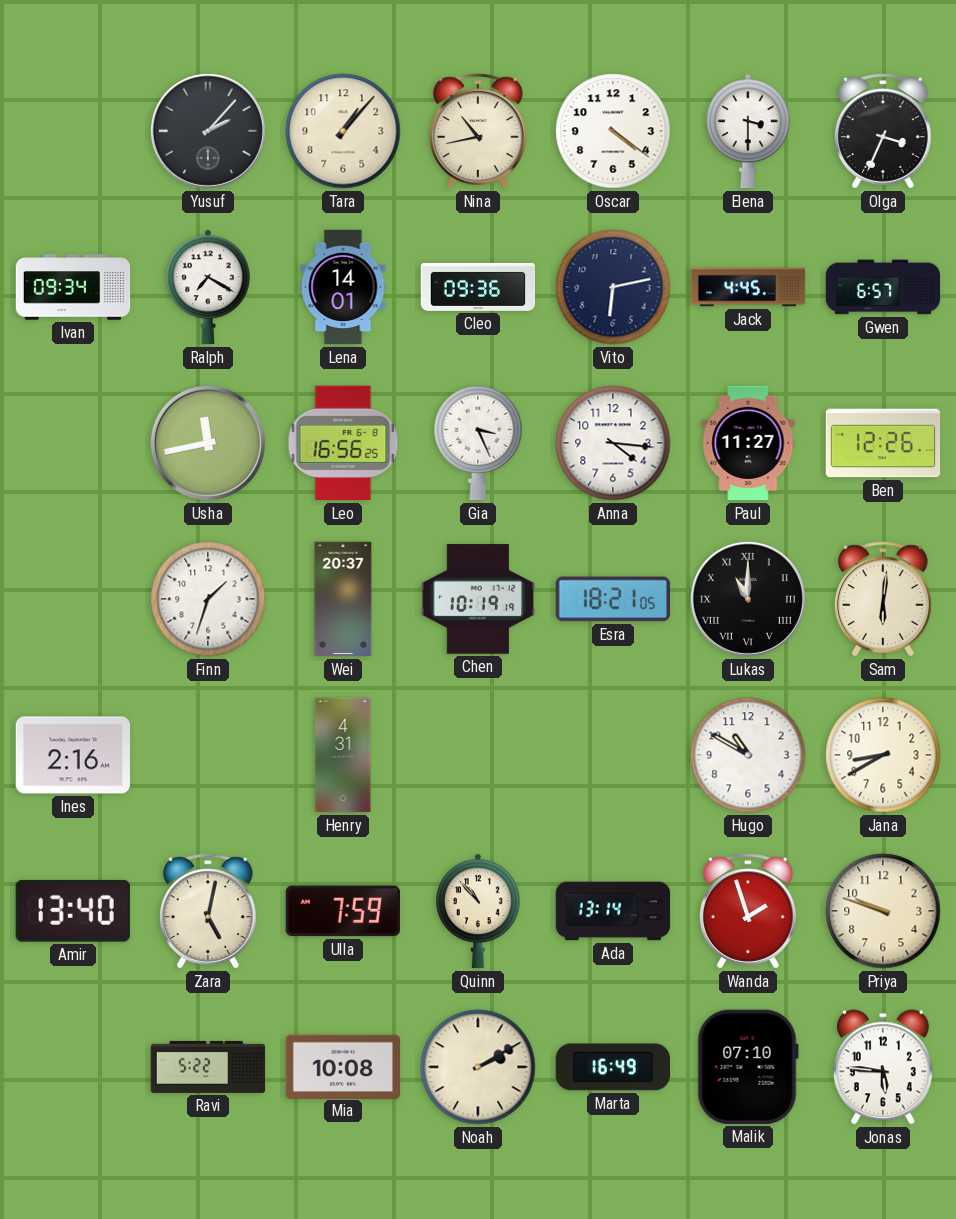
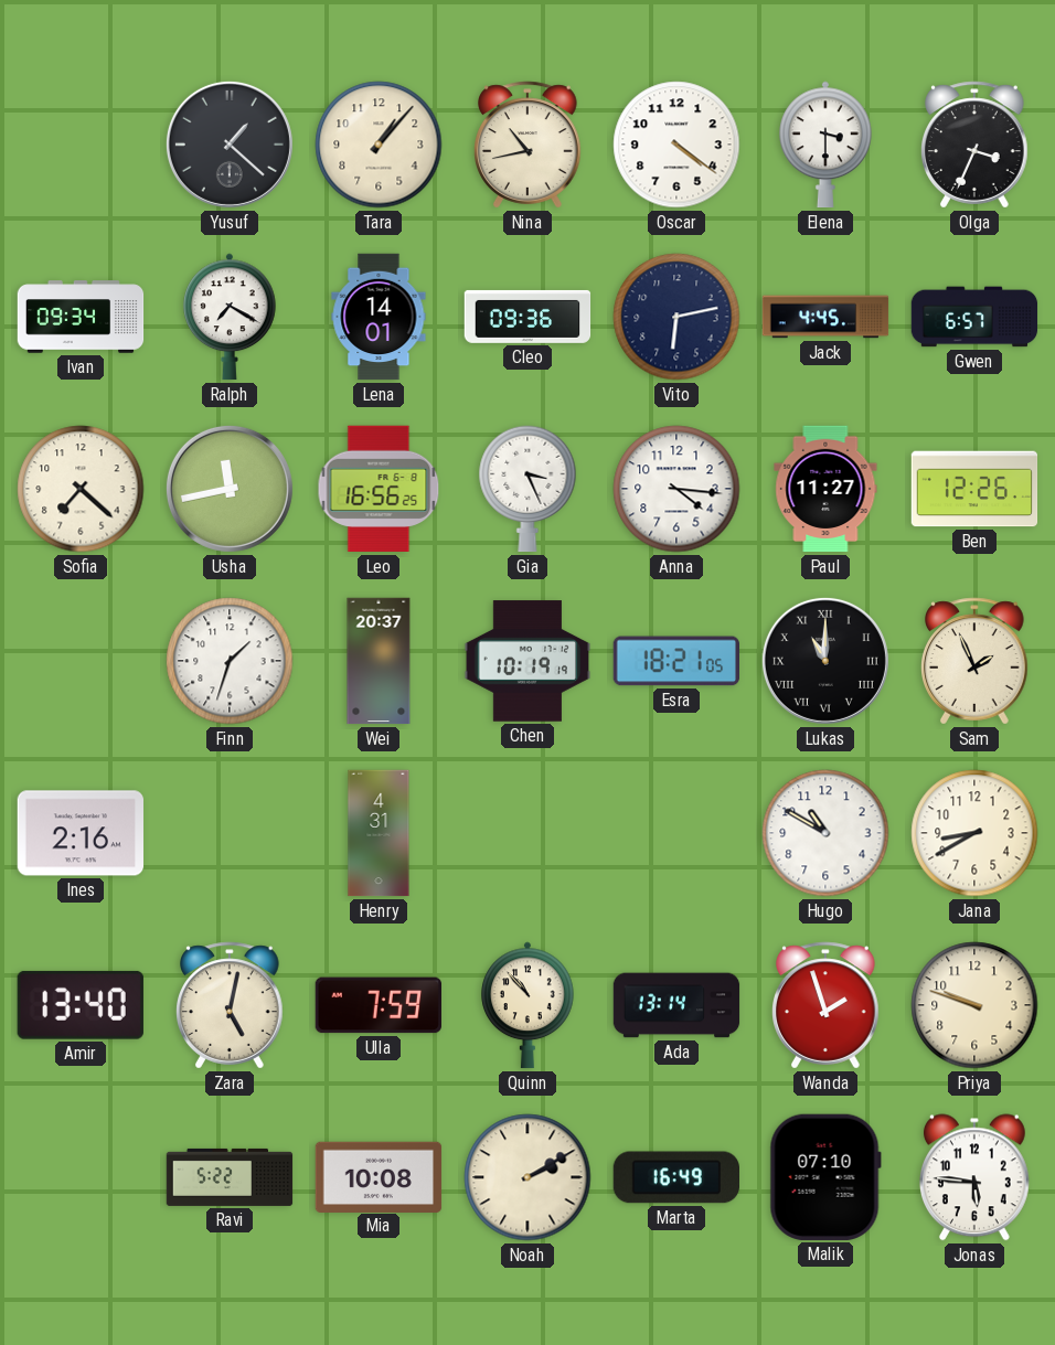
Yusuf: 2:07 -> 1:22
Sofia: none -> 7:22
Sam: 6:01 -> 1:56
